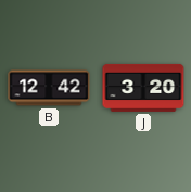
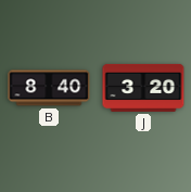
B: 12:42 -> 8:40
